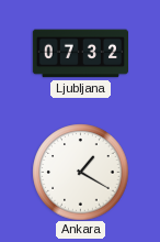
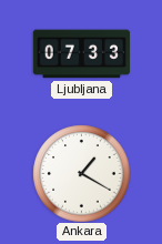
Ljubljana: 07:32 -> 07:33
